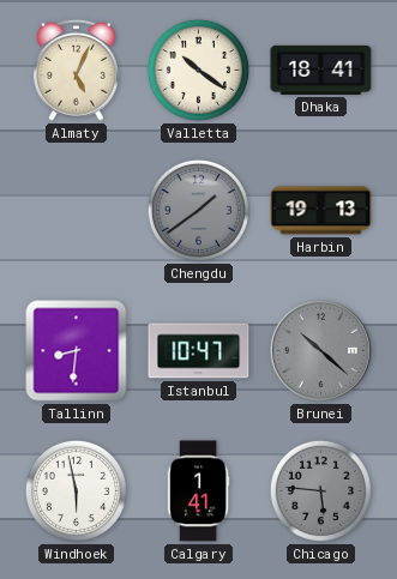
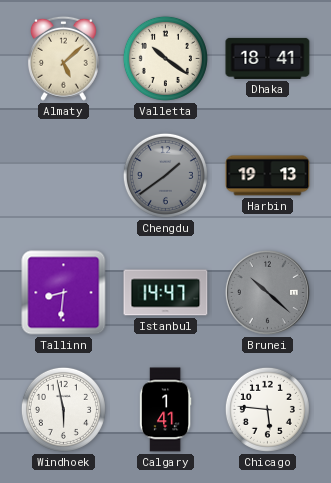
Almaty: 5:04 -> 5:08
Istanbul: 10:47 -> 14:47
Chicago dial: grey -> white
